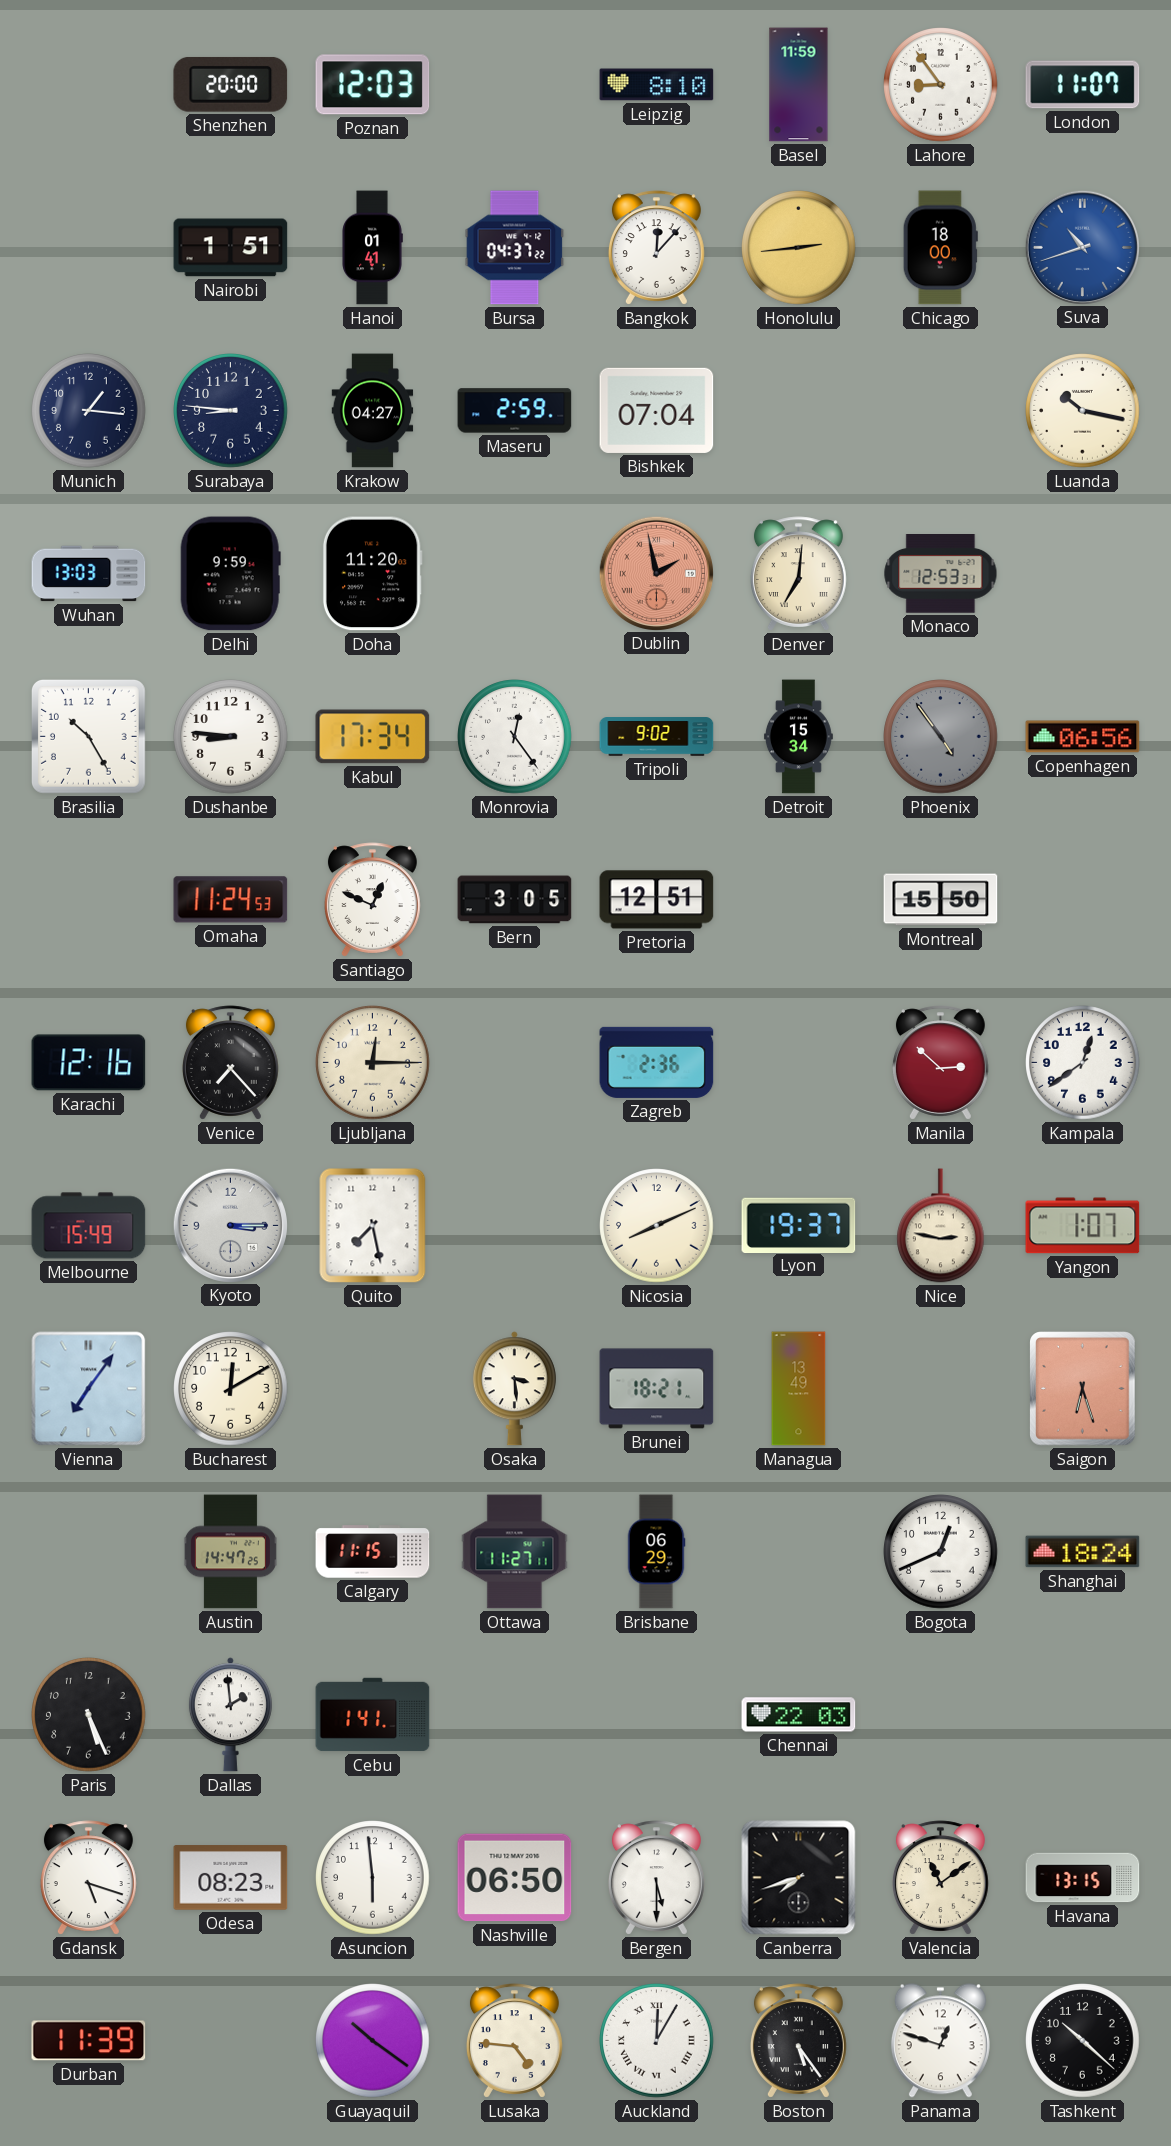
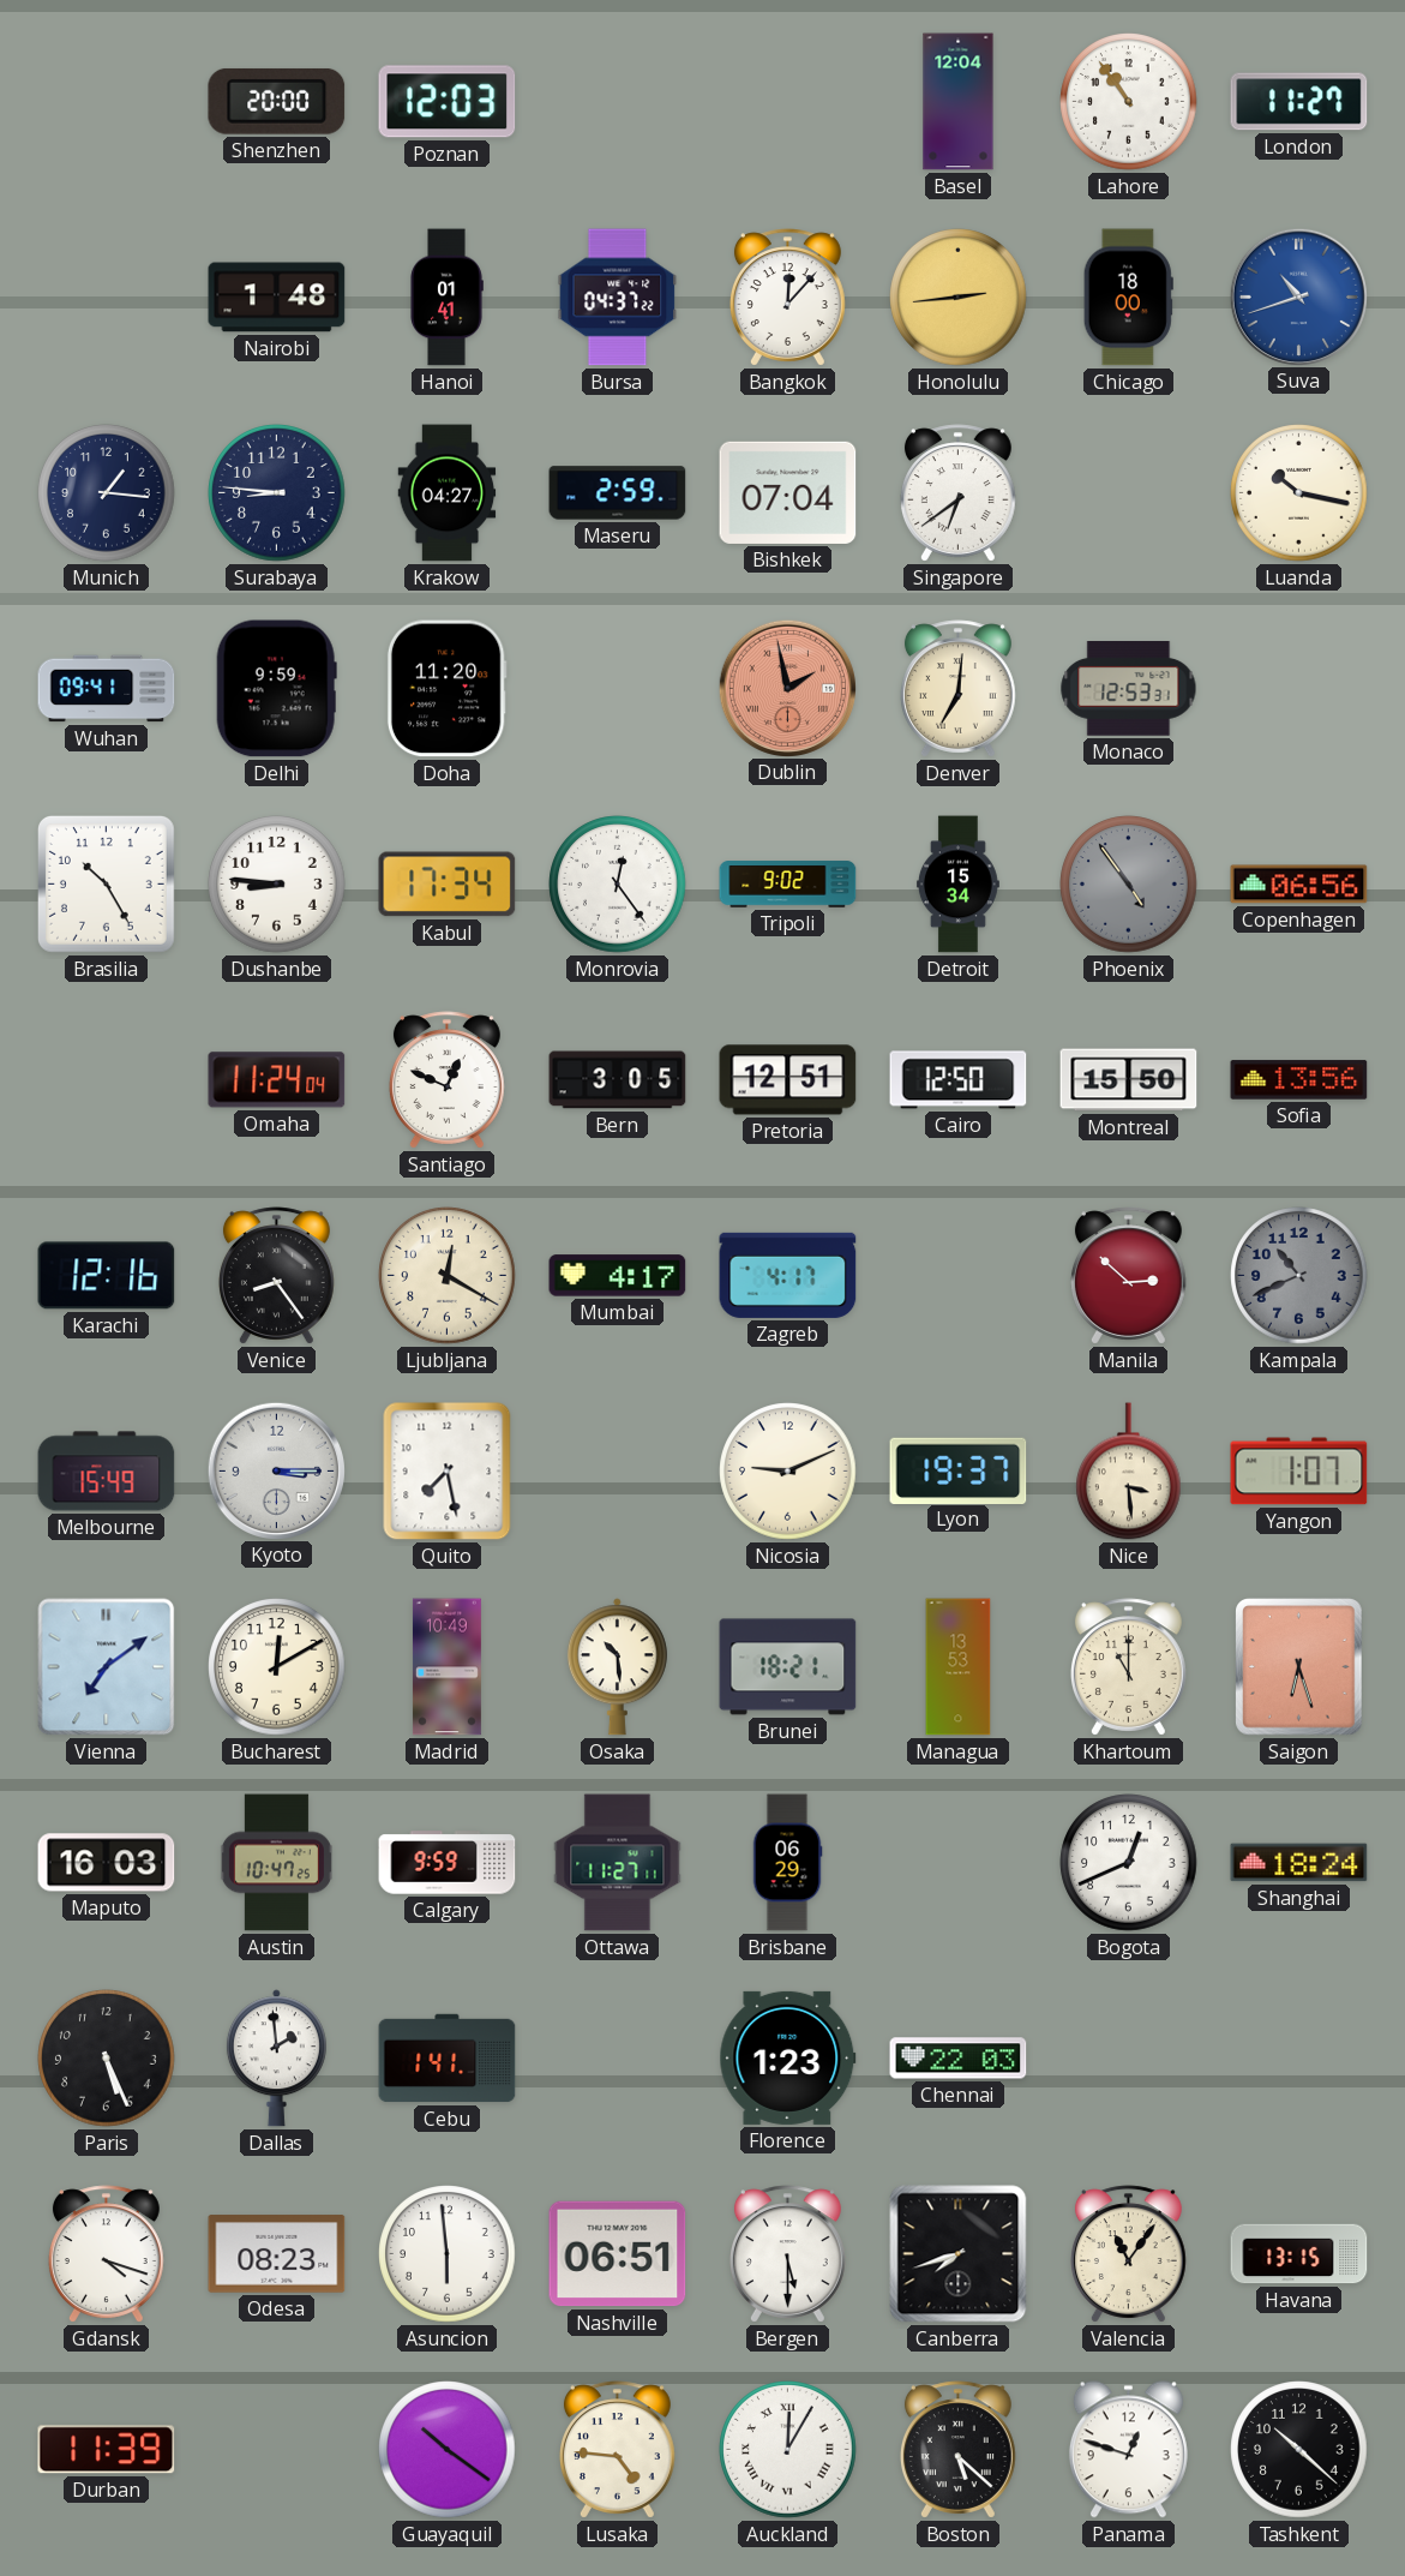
Leipzig: 8:10 -> none
Basel: 11:59 -> 12:04
Lahore: 8:54 -> 10:54
London: 11:07 -> 11:27
Nairobi: 1:51 -> 1:48
Singapore: none -> 6:39
Wuhan: 13:03 -> 09:41
Omaha: 11:24:53 -> 11:24:04
Cairo: none -> 12:50
Sofia: none -> 13:56
Venice: 7:23 -> 8:24
Ljubljana: 12:15 -> 12:20
Mumbai: none -> 4:17
Zagreb: 2:36 -> 4:17
Kampala: 12:39 -> 10:41
Kampala dial: white -> grey
Nicosia: 8:11 -> 9:11
Nice: 2:47 -> 3:29
Vienna: 7:06 -> 7:09
Madrid: none -> 10:49
Osaka: 3:29 -> 10:29
Managua: 13:49 -> 13:53
Khartoum: none -> 11:00
Maputo: none -> 16:03
Austin: 14:47 -> 10:47
Calgary: 11:15 -> 9:59
Florence: none -> 1:23
Gdansk: 5:18 -> 4:18
Nashville: 06:50 -> 06:51
Valencia: 11:09 -> 11:06
Boston: 5:24 -> 5:22
